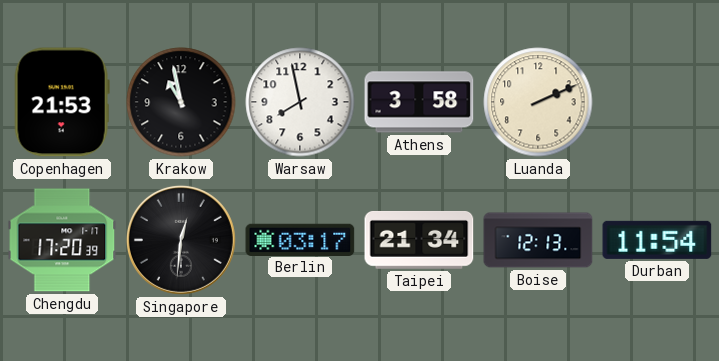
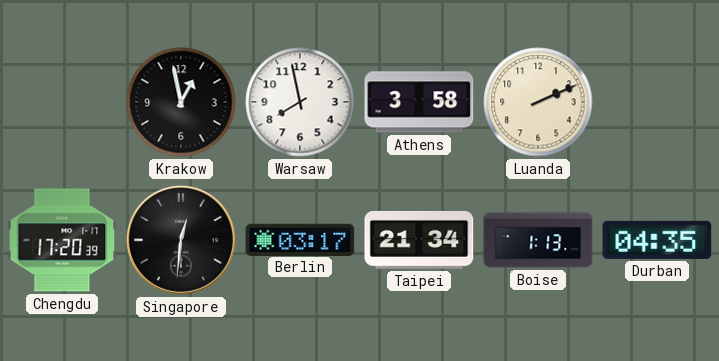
Copenhagen: 21:53 -> none
Krakow: 10:58 -> 12:58
Boise: 12:13 -> 1:13
Durban: 11:54 -> 04:35
